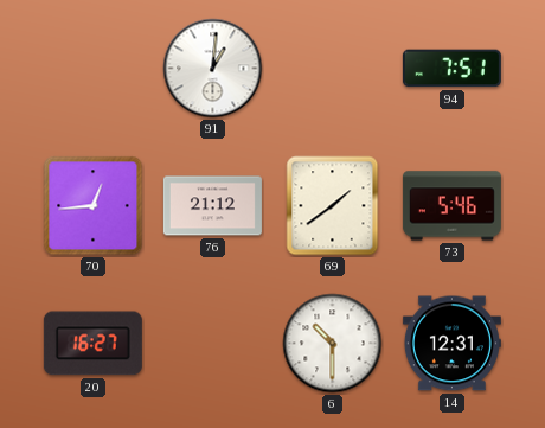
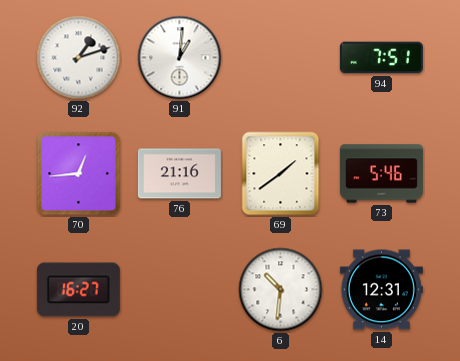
92: none -> 1:12
76: 21:12 -> 21:16
6: 10:30 -> 10:31
